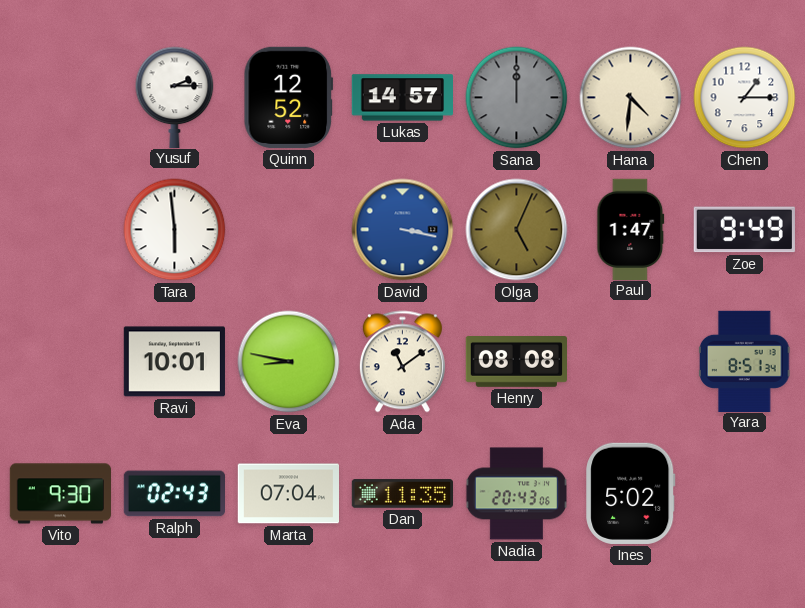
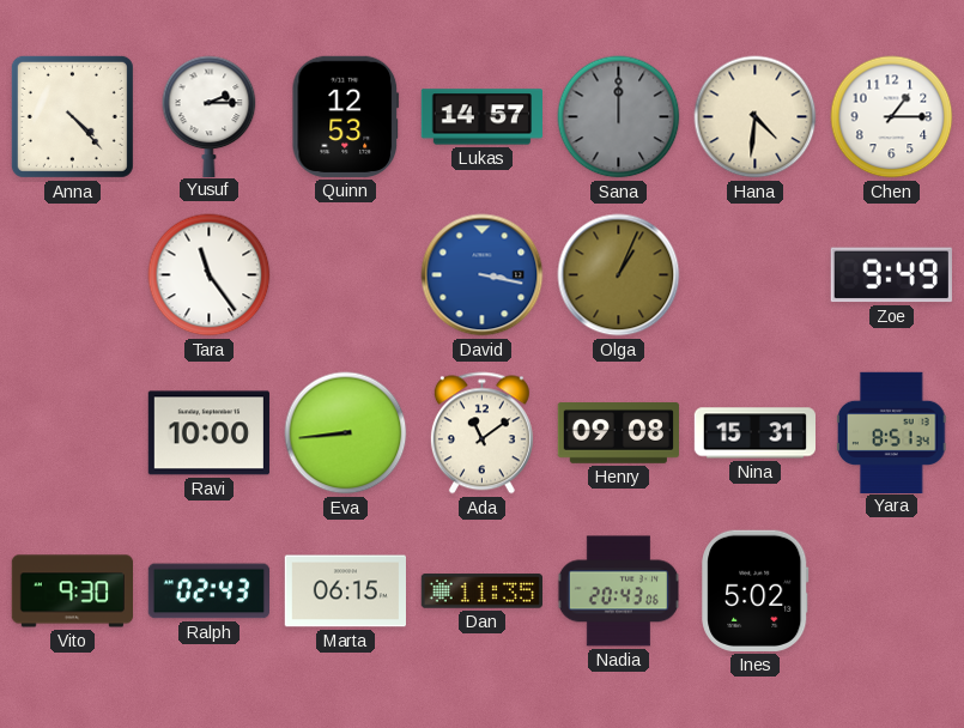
Anna: none -> 4:23
Quinn: 12:52 -> 12:53
Tara: 5:59 -> 11:24
Olga: 5:04 -> 1:04
Paul: 1:47 -> none
Ravi: 10:01 -> 10:00
Eva: 8:47 -> 8:44
Henry: 08:08 -> 09:08
Nina: none -> 15:31
Marta: 07:04 -> 06:15
